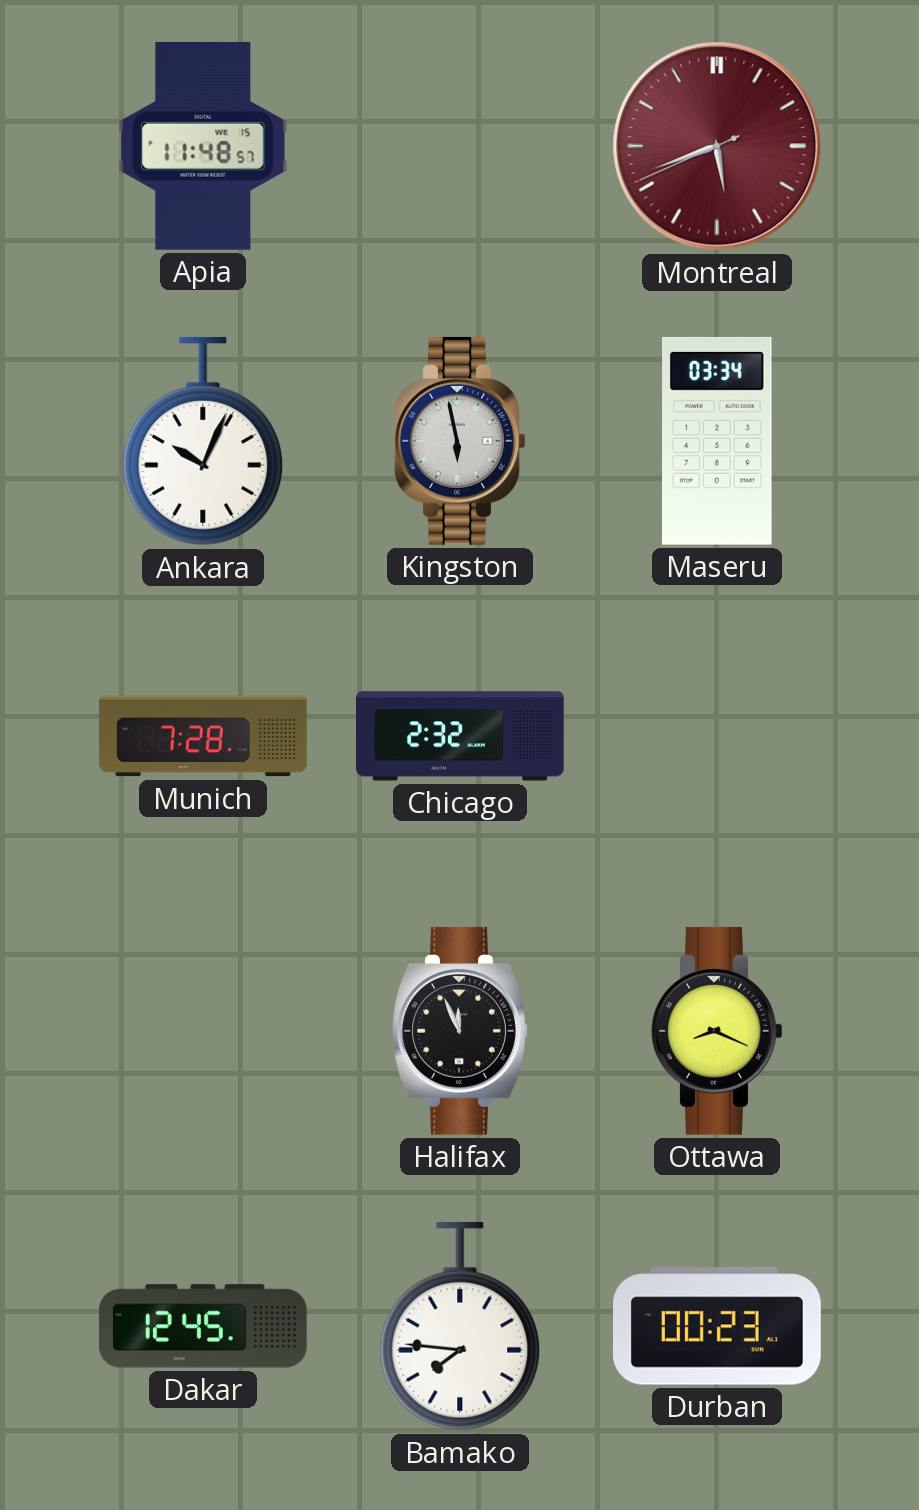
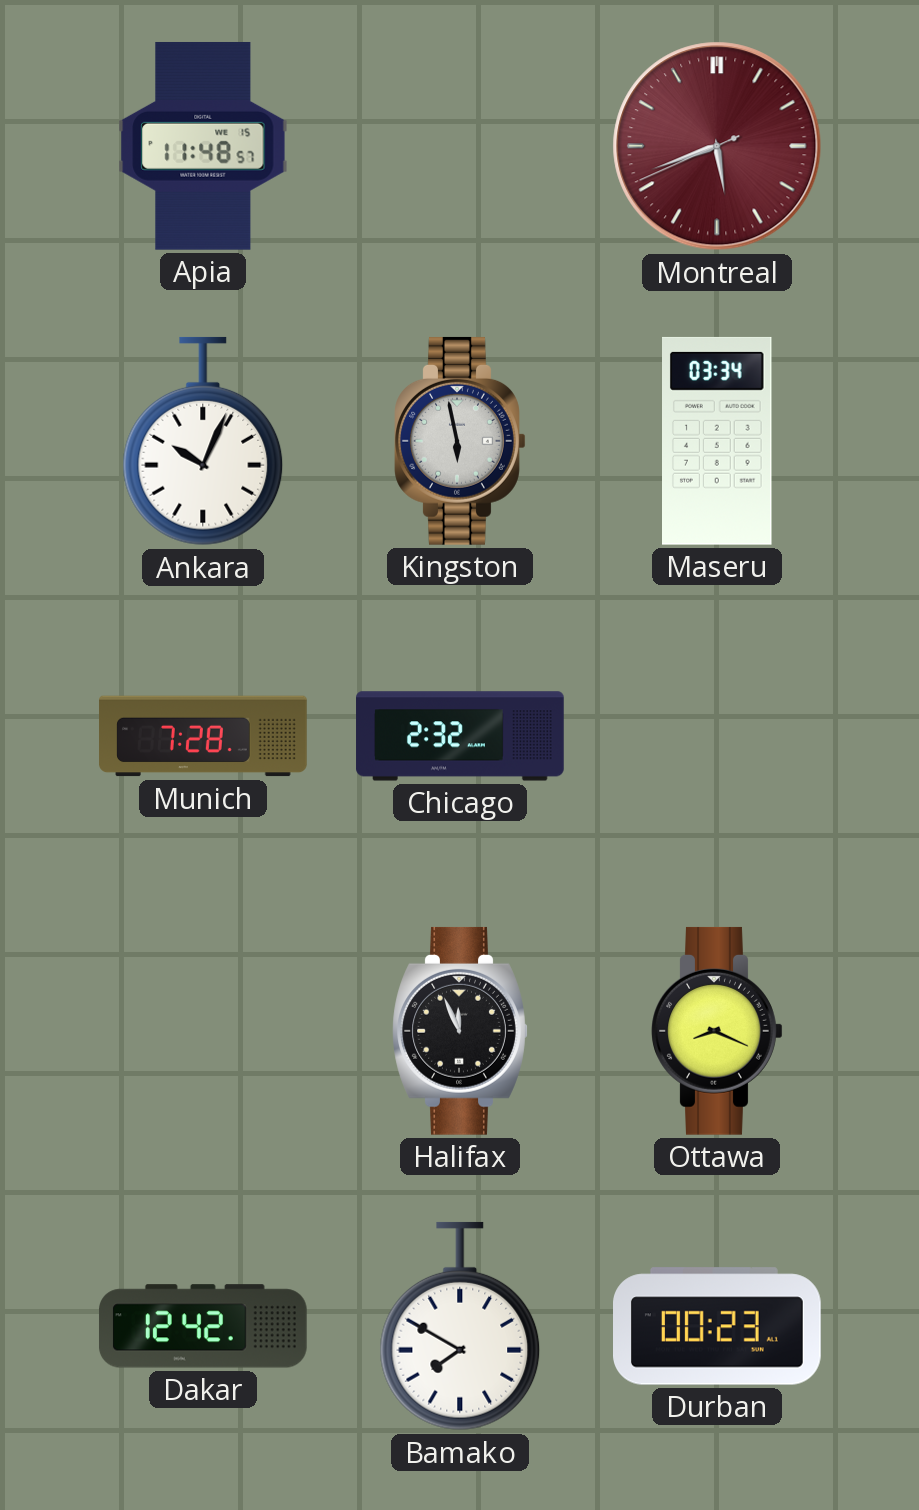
Dakar: 12:45 -> 12:42
Bamako: 7:46 -> 7:50
